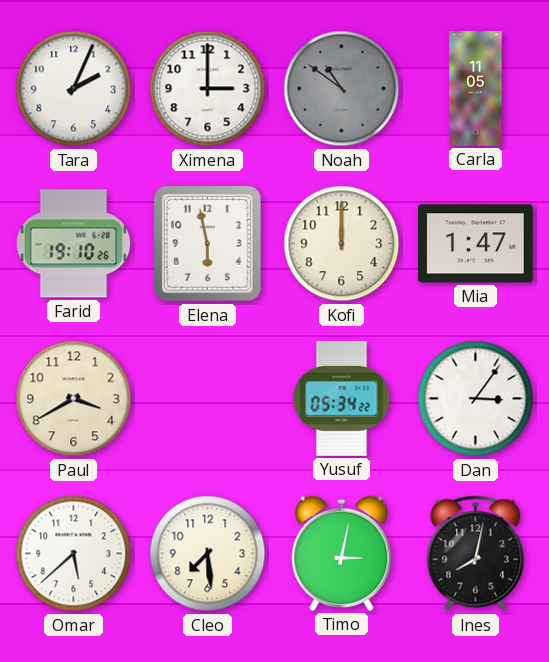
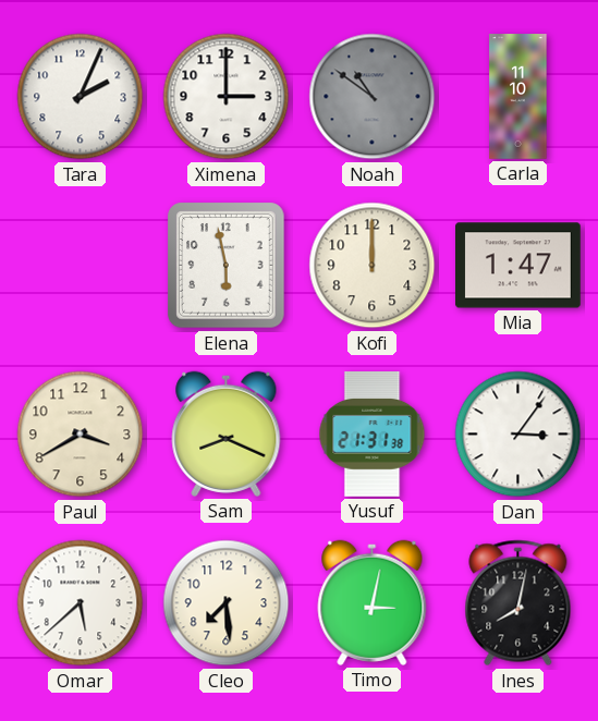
Carla: 11:05 -> 11:10
Farid: 19:10 -> none
Sam: none -> 8:19
Yusuf: 05:34 -> 21:31
